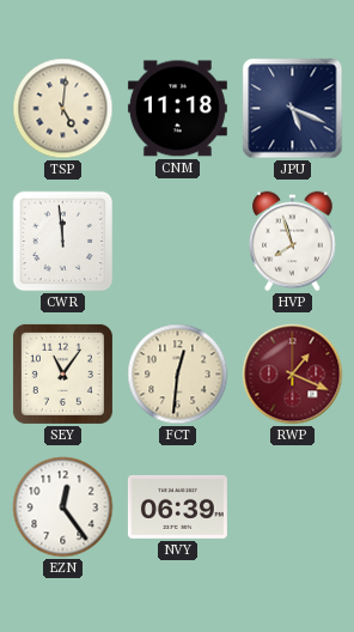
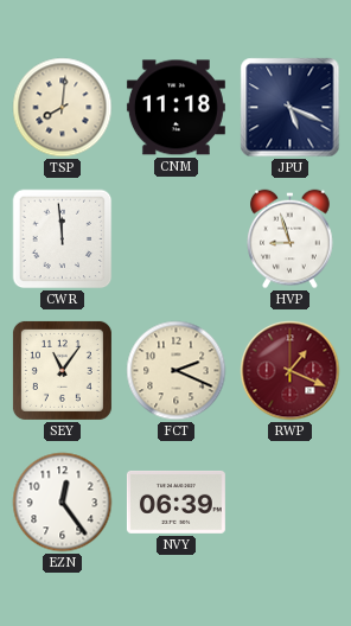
TSP: 5:01 -> 8:01
HVP: 7:57 -> 8:57
FCT: 12:31 -> 2:19
